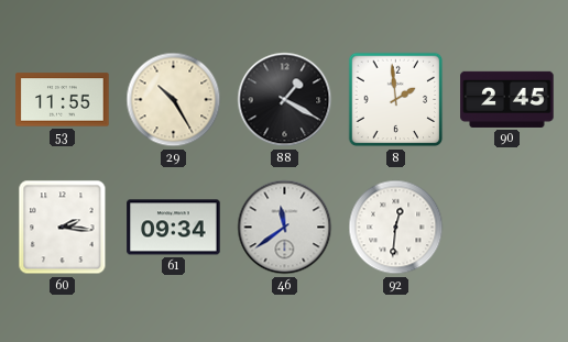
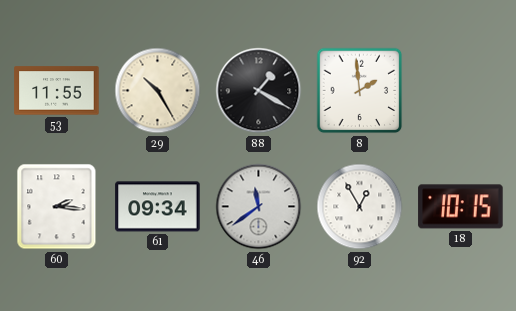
90: 2:45 -> none
92: 12:31 -> 12:55
18: none -> 10:15
